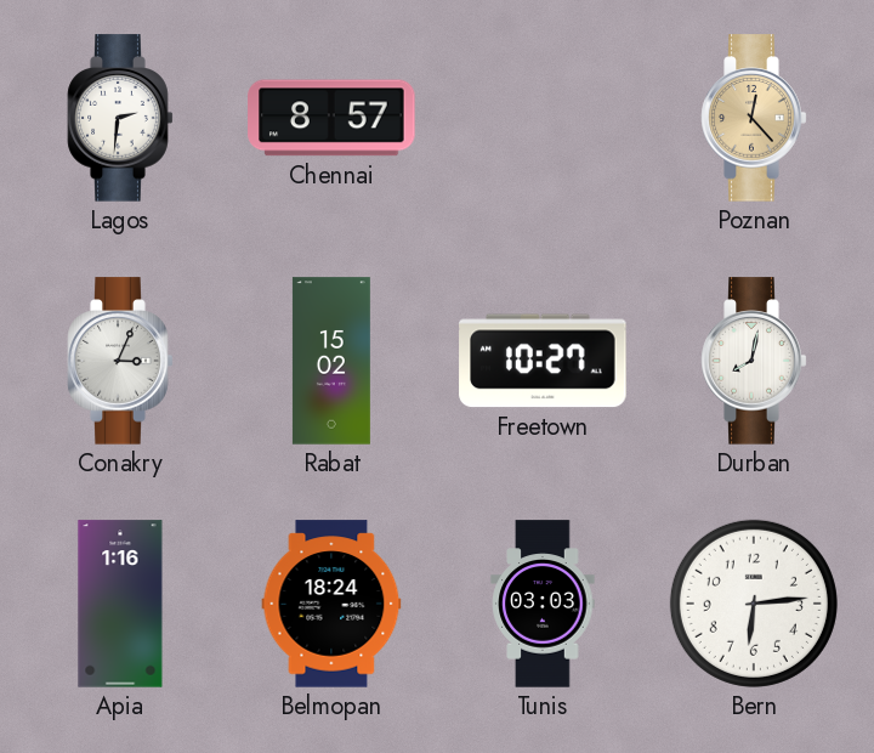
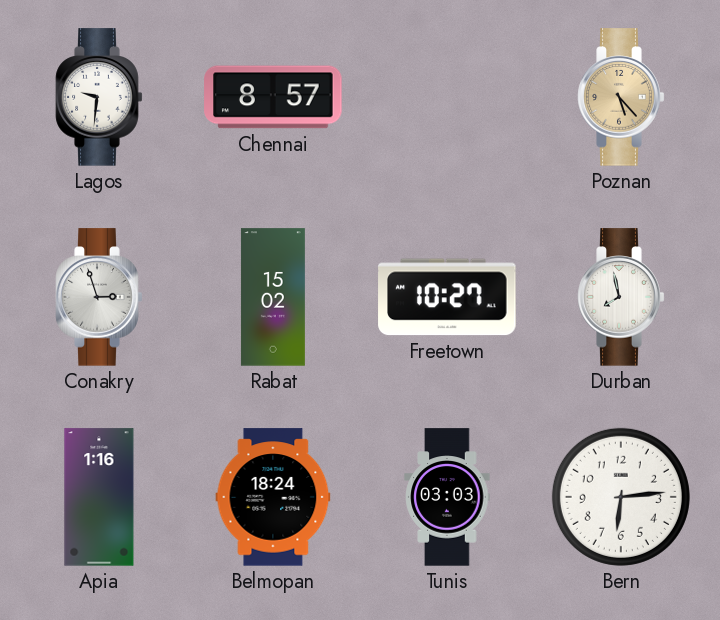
Lagos: 2:31 -> 9:31
Poznan: 12:23 -> 5:23
Conakry: 3:04 -> 2:57
Durban: 8:02 -> 7:58
